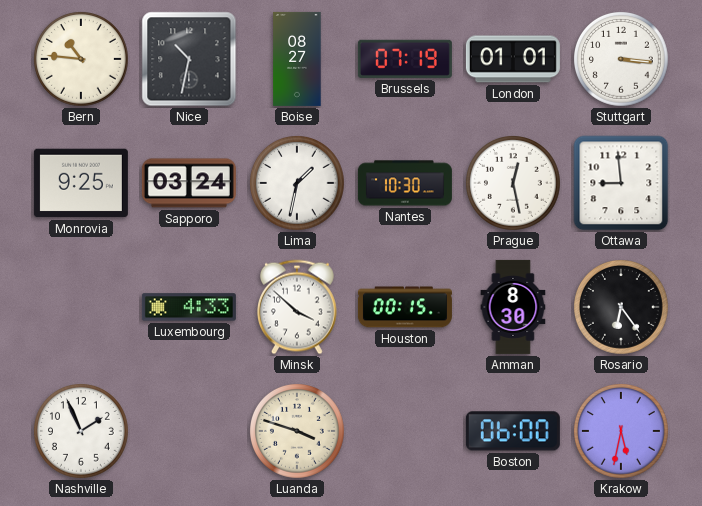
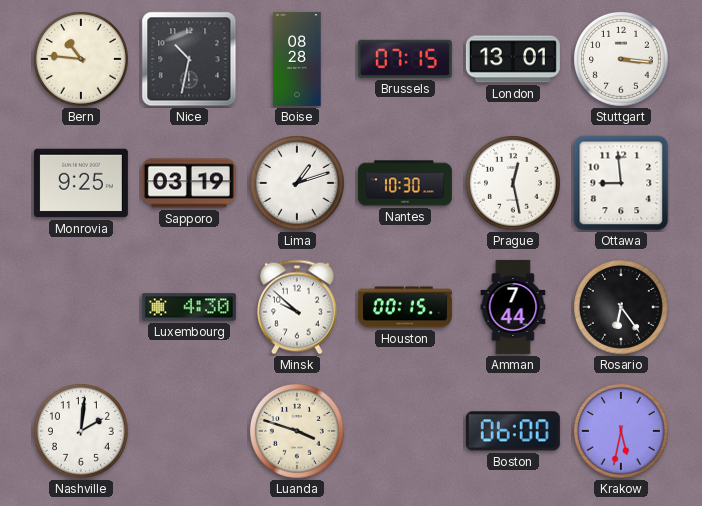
Boise: 08:27 -> 08:28
Brussels: 07:19 -> 07:15
London: 01:01 -> 13:01
Sapporo: 03:24 -> 03:19
Lima: 1:32 -> 1:12
Luxembourg: 4:33 -> 4:30
Minsk: 3:52 -> 9:52
Amman: 8:30 -> 7:44
Nashville: 1:56 -> 2:01
